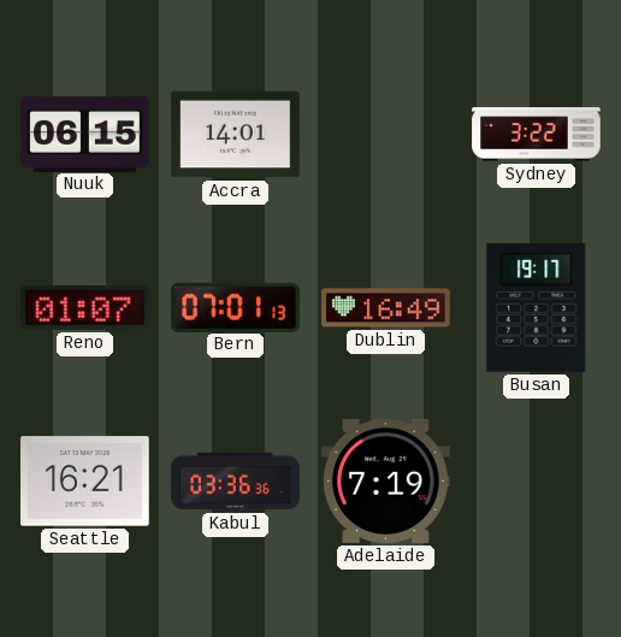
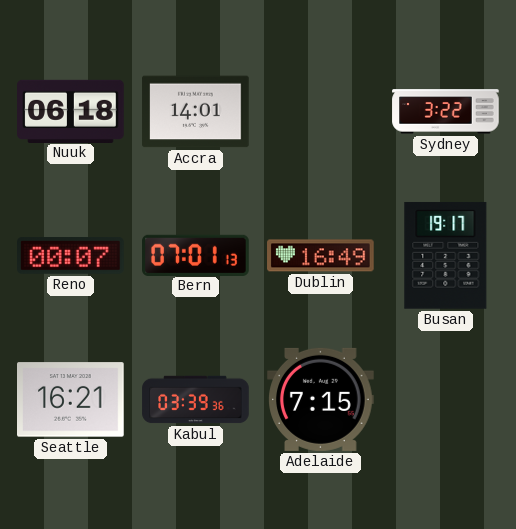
Nuuk: 06:15 -> 06:18
Reno: 01:07 -> 00:07
Kabul: 03:36 -> 03:39
Adelaide: 7:19 -> 7:15
